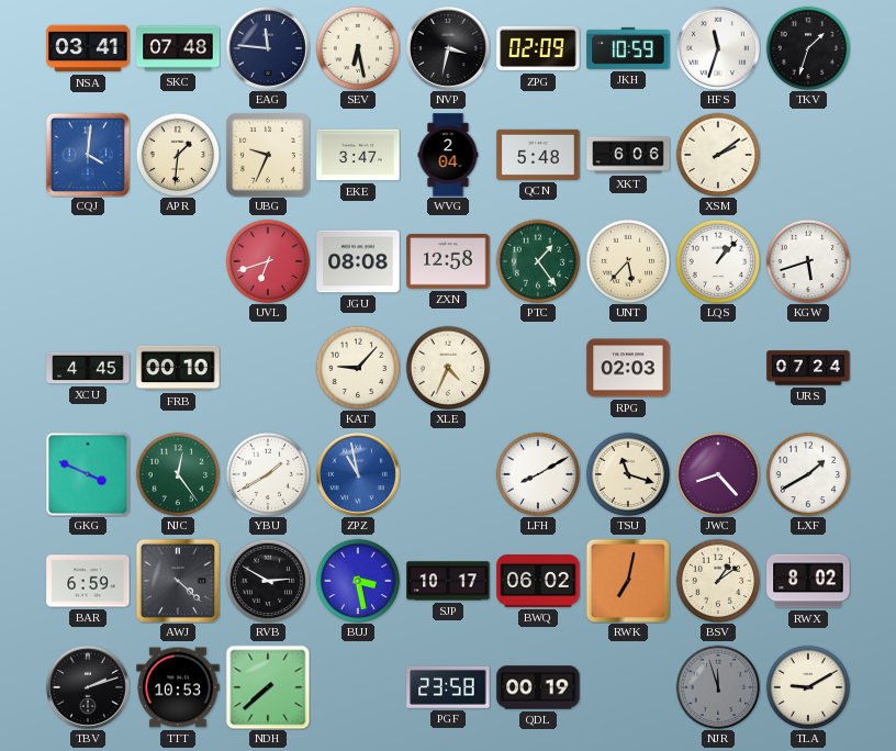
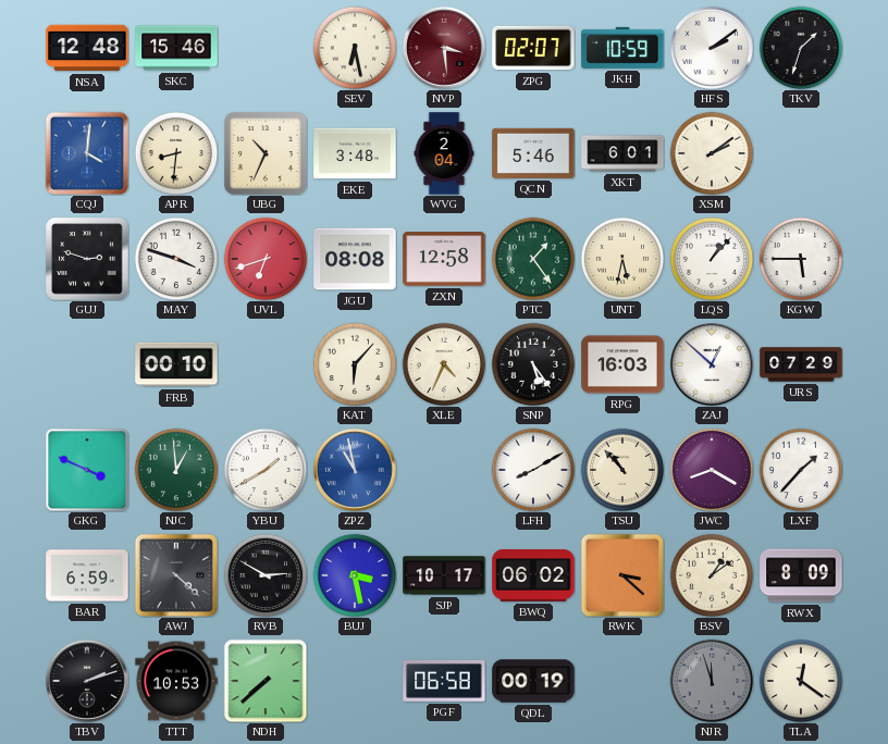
NSA: 03:41 -> 12:48
SKC: 07:48 -> 15:46
EAG: 11:46 -> none
NVP: 3:32 -> 3:29
NVP dial: black -> burgundy
ZPG: 02:09 -> 02:07
HFS: 11:33 -> 2:09
APR: 1:31 -> 8:31
UBG: 9:34 -> 10:34
EKE: 3:47 -> 3:48
QCN: 5:48 -> 5:46
XKT: 6:06 -> 6:01
GUJ: none -> 2:48
MAY: none -> 3:48
UNT: 5:37 -> 5:32
KGW: 5:42 -> 5:45
XCU: 4:45 -> none
KAT: 9:07 -> 6:07
SNP: none -> 5:24
RPG: 02:03 -> 16:03
ZAJ: none -> 12:52
URS: 07:24 -> 07:29
NJC: 12:24 -> 12:59
TSU: 11:18 -> 10:53
JWC: 8:23 -> 8:20
LXF: 1:40 -> 1:37
RWK: 7:02 -> 3:22
RWX: 8:02 -> 8:09
PGF: 23:58 -> 06:58
TLA: 9:10 -> 12:21
